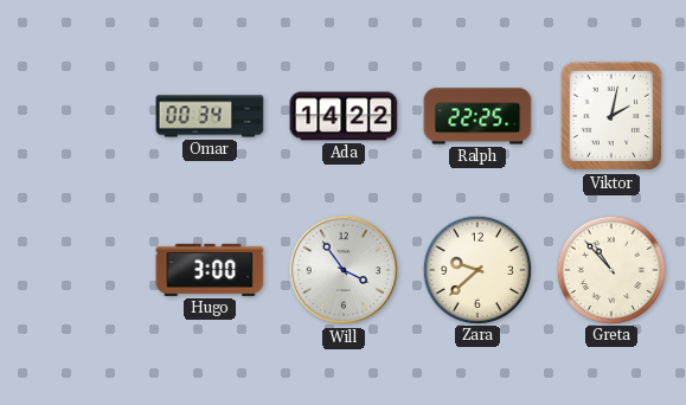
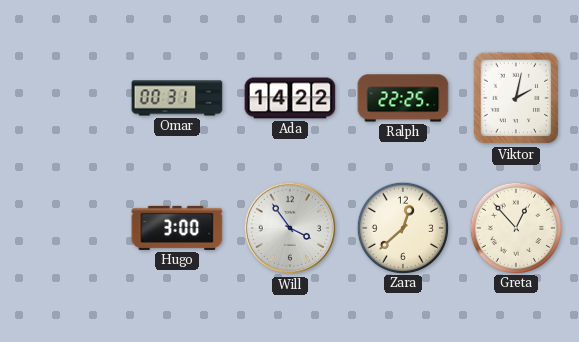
Omar: 00:34 -> 00:31
Zara: 9:38 -> 12:38
Greta: 10:53 -> 12:53
